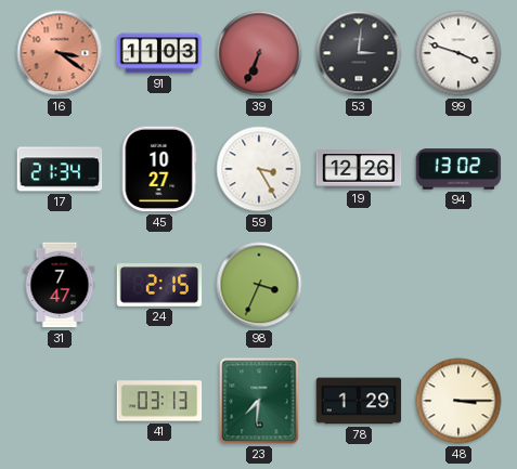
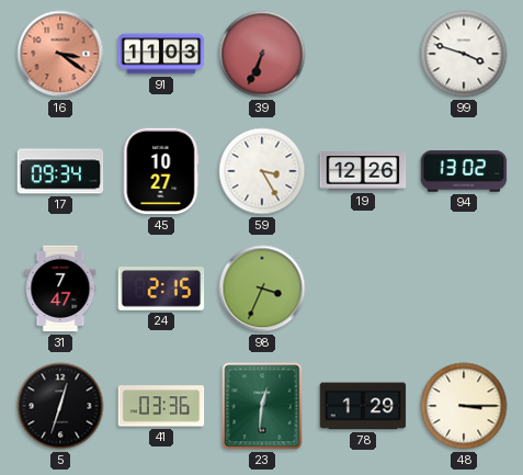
53: 3:01 -> none
17: 21:34 -> 09:34
5: none -> 12:33
41: 03:13 -> 03:36
23: 7:31 -> 12:31
